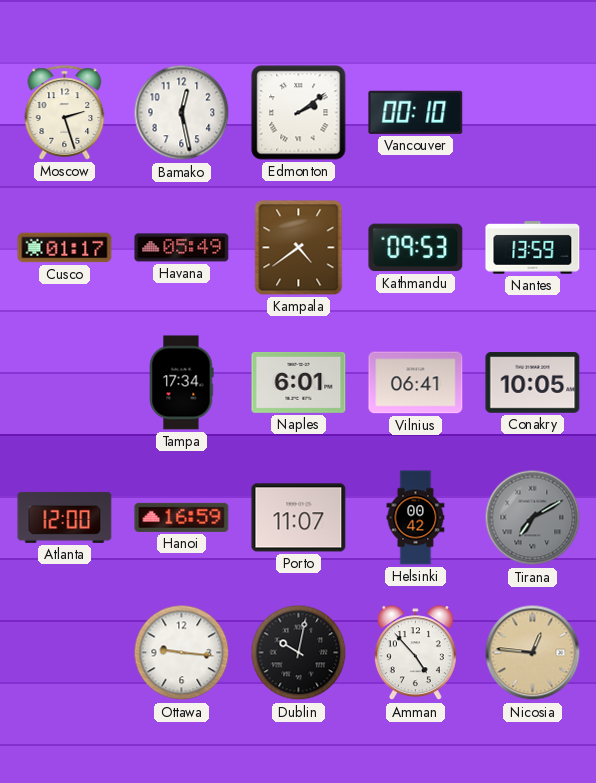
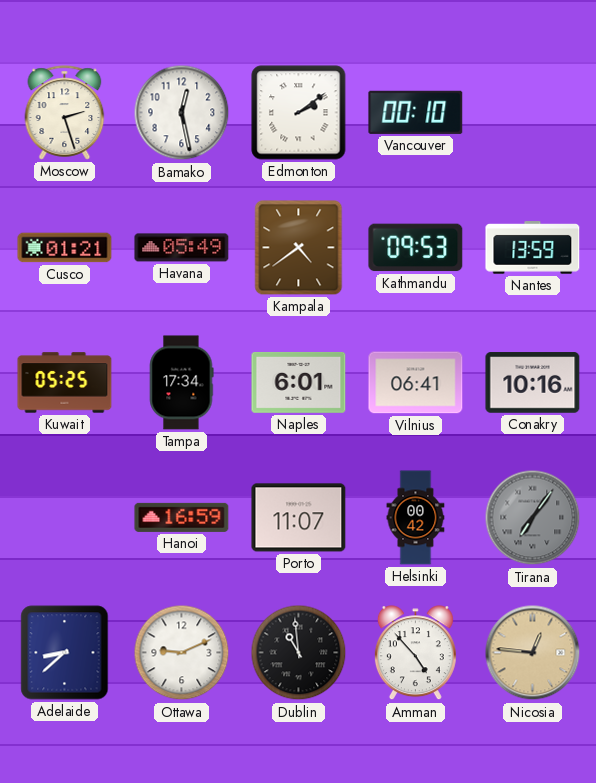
Cusco: 01:17 -> 01:21
Kuwait: none -> 05:25
Conakry: 10:05 -> 10:16
Atlanta: 12:00 -> none
Tirana: 7:10 -> 7:06
Adelaide: none -> 8:38
Ottawa: 9:16 -> 9:11
Dublin: 10:02 -> 10:59
